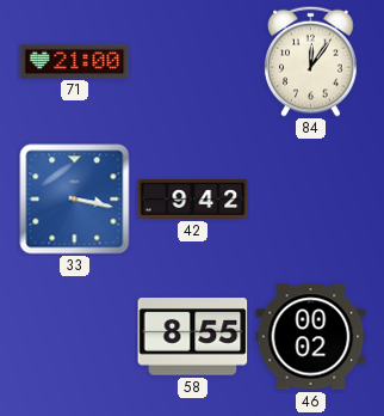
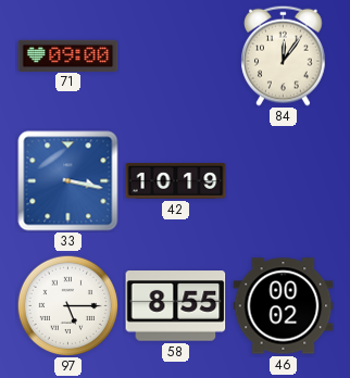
71: 21:00 -> 09:00
42: 9:42 -> 10:19
97: none -> 5:15
